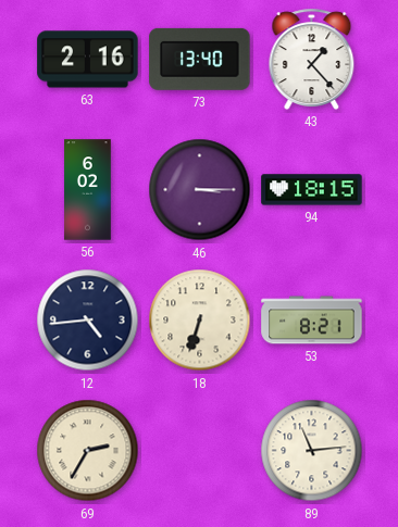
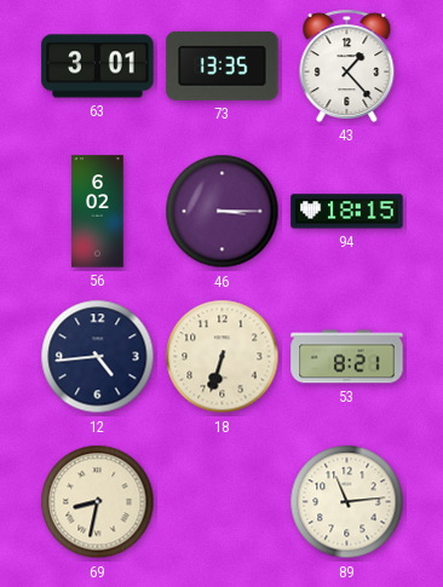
63: 2:16 -> 3:01
73: 13:40 -> 13:35
69: 2:35 -> 8:32
